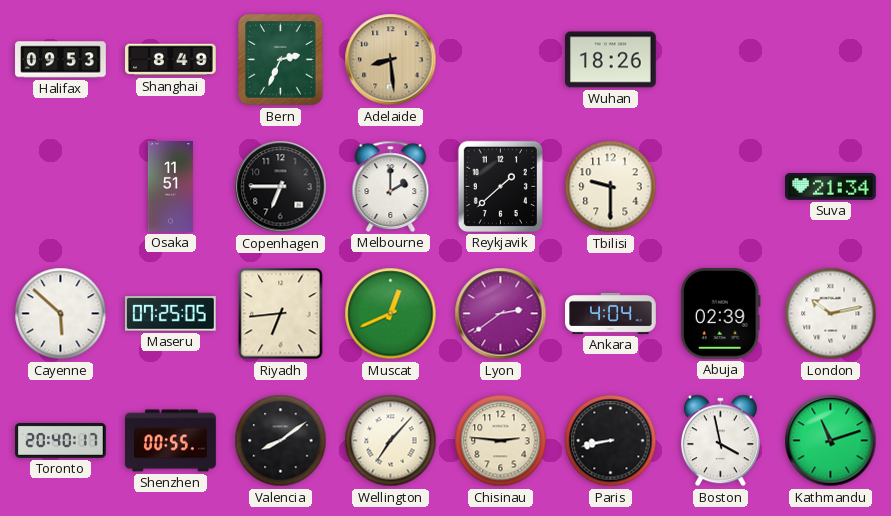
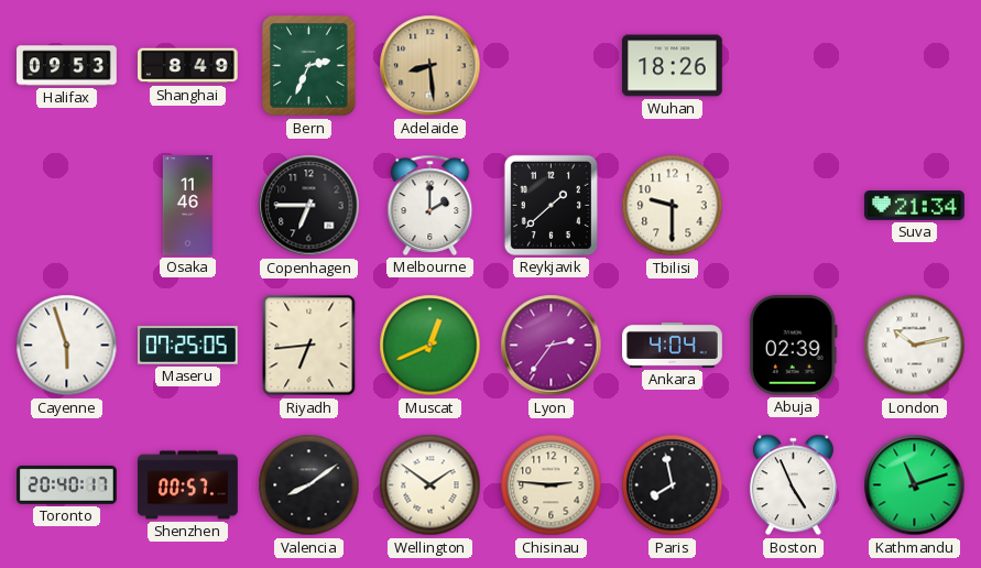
Osaka: 11:51 -> 11:46
Cayenne: 5:52 -> 5:57
Lyon: 2:39 -> 2:36
Shenzhen: 00:55 -> 00:57
Wellington: 7:07 -> 1:51
Paris: 8:43 -> 7:58
Boston: 3:58 -> 4:56
